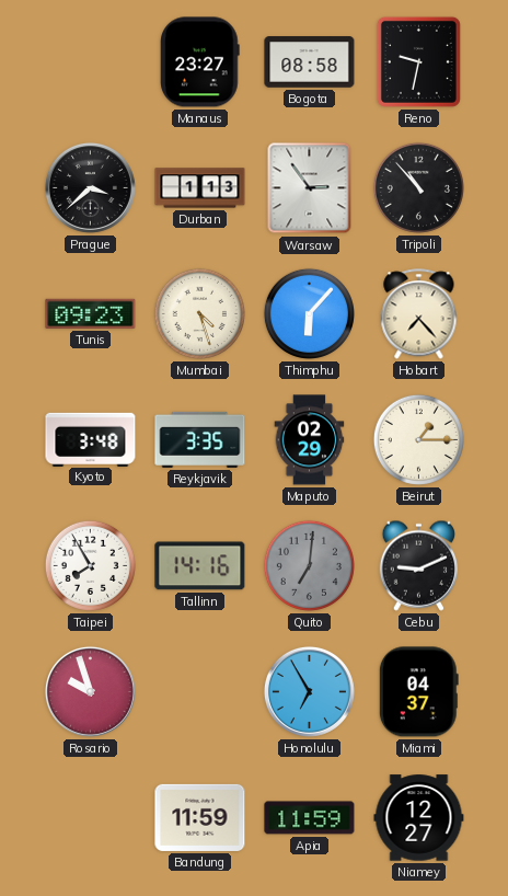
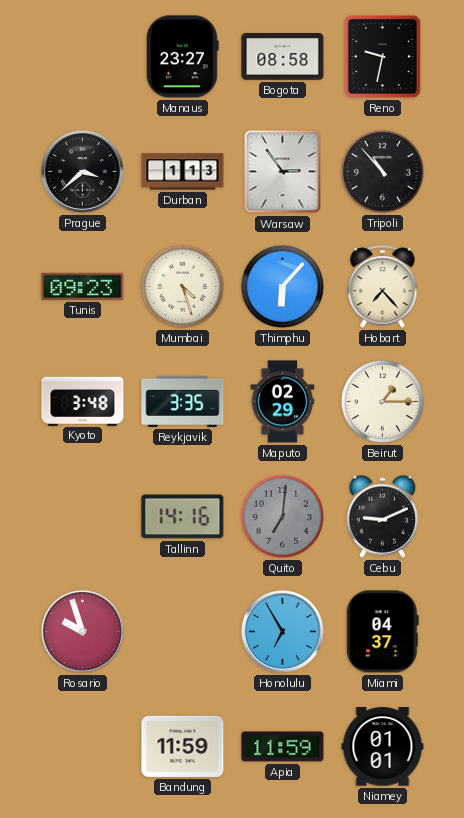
Taipei: 7:55 -> none
Niamey: 12:27 -> 01:01
